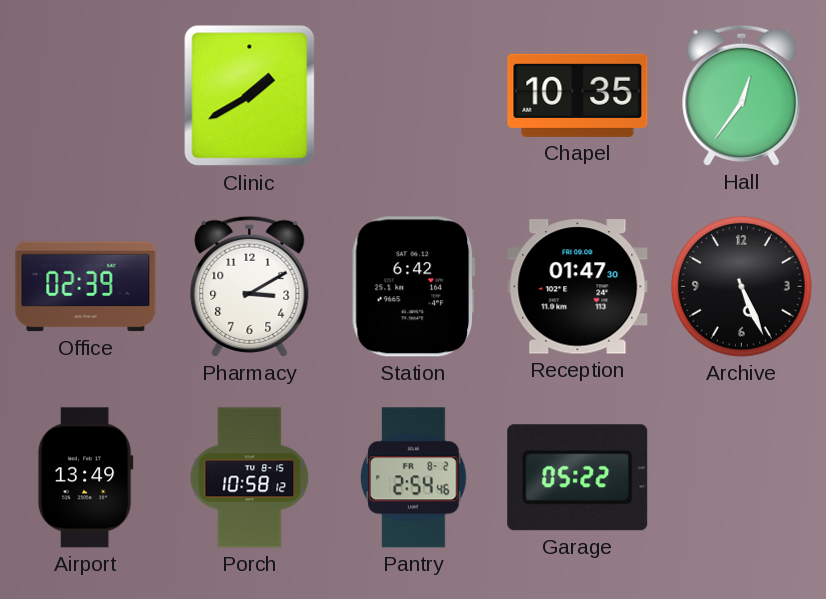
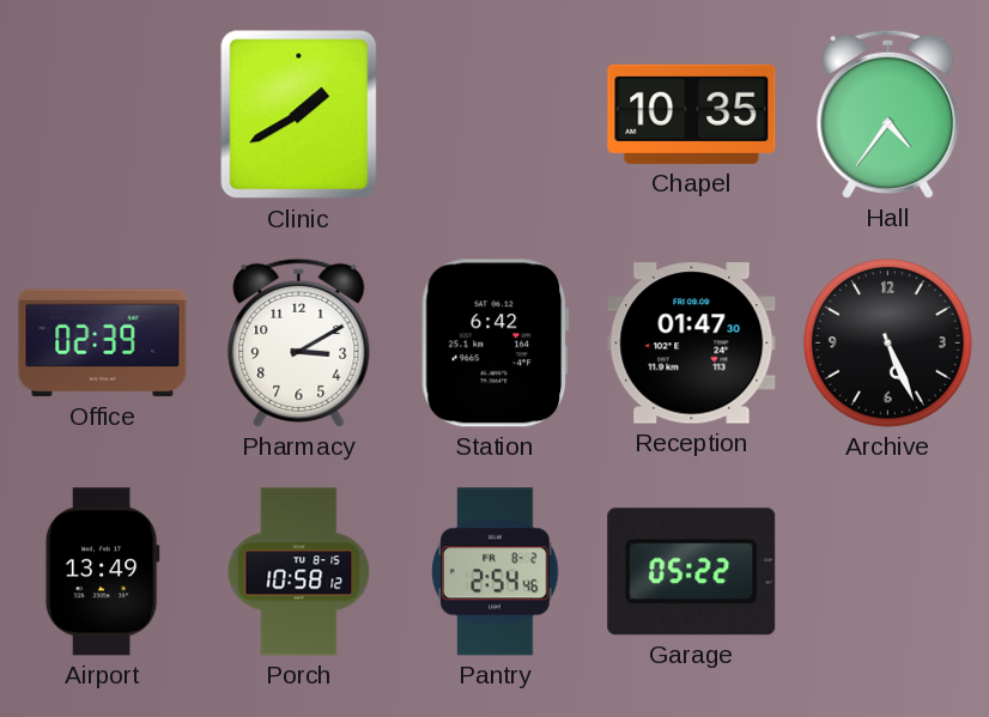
Hall: 12:36 -> 4:36
